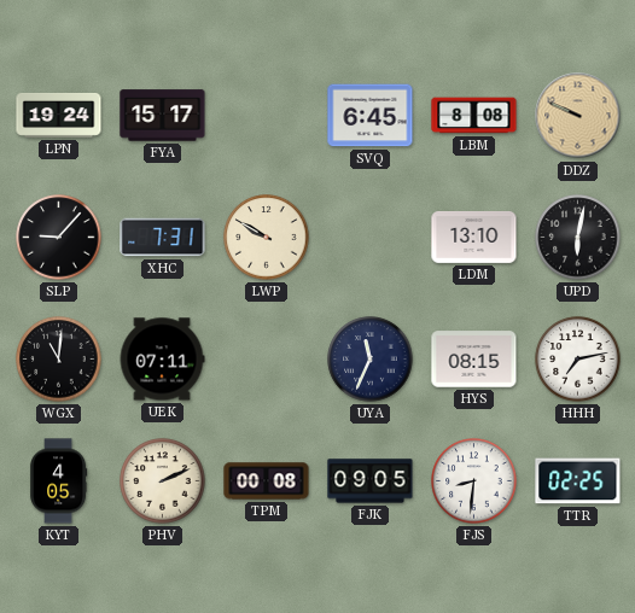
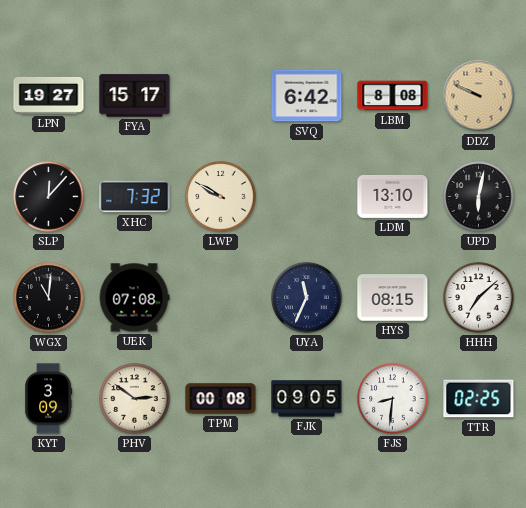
LPN: 19:24 -> 19:27
SVQ: 6:45 -> 6:42
SLP: 9:07 -> 12:07
XHC: 7:31 -> 7:32
UEK: 07:11 -> 07:08
HHH: 7:13 -> 7:08
KYT: 4:05 -> 3:09
PHV: 2:11 -> 2:51
